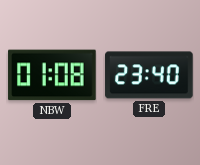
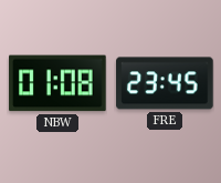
FRE: 23:40 -> 23:45
